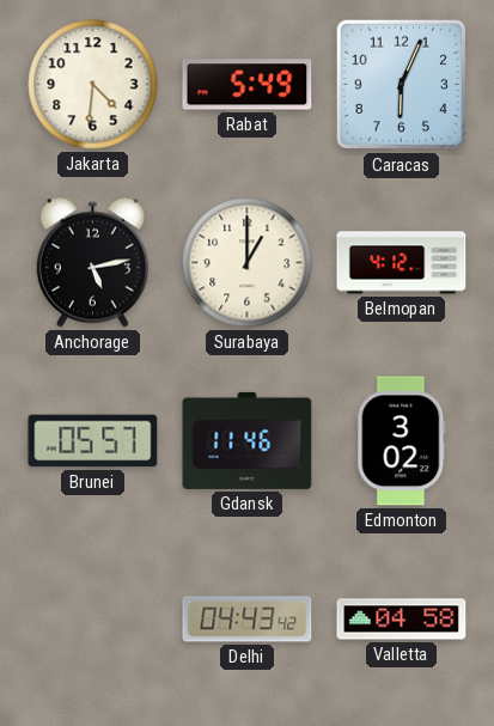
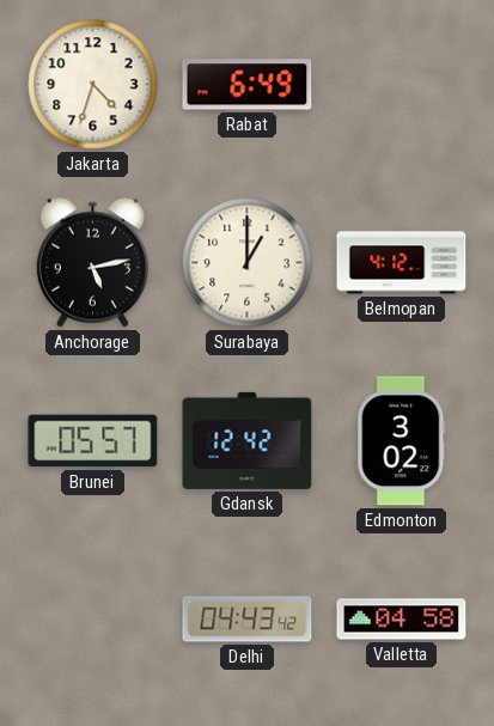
Jakarta: 4:31 -> 4:33
Rabat: 5:49 -> 6:49
Caracas: 6:04 -> none
Gdansk: 11:46 -> 12:42
